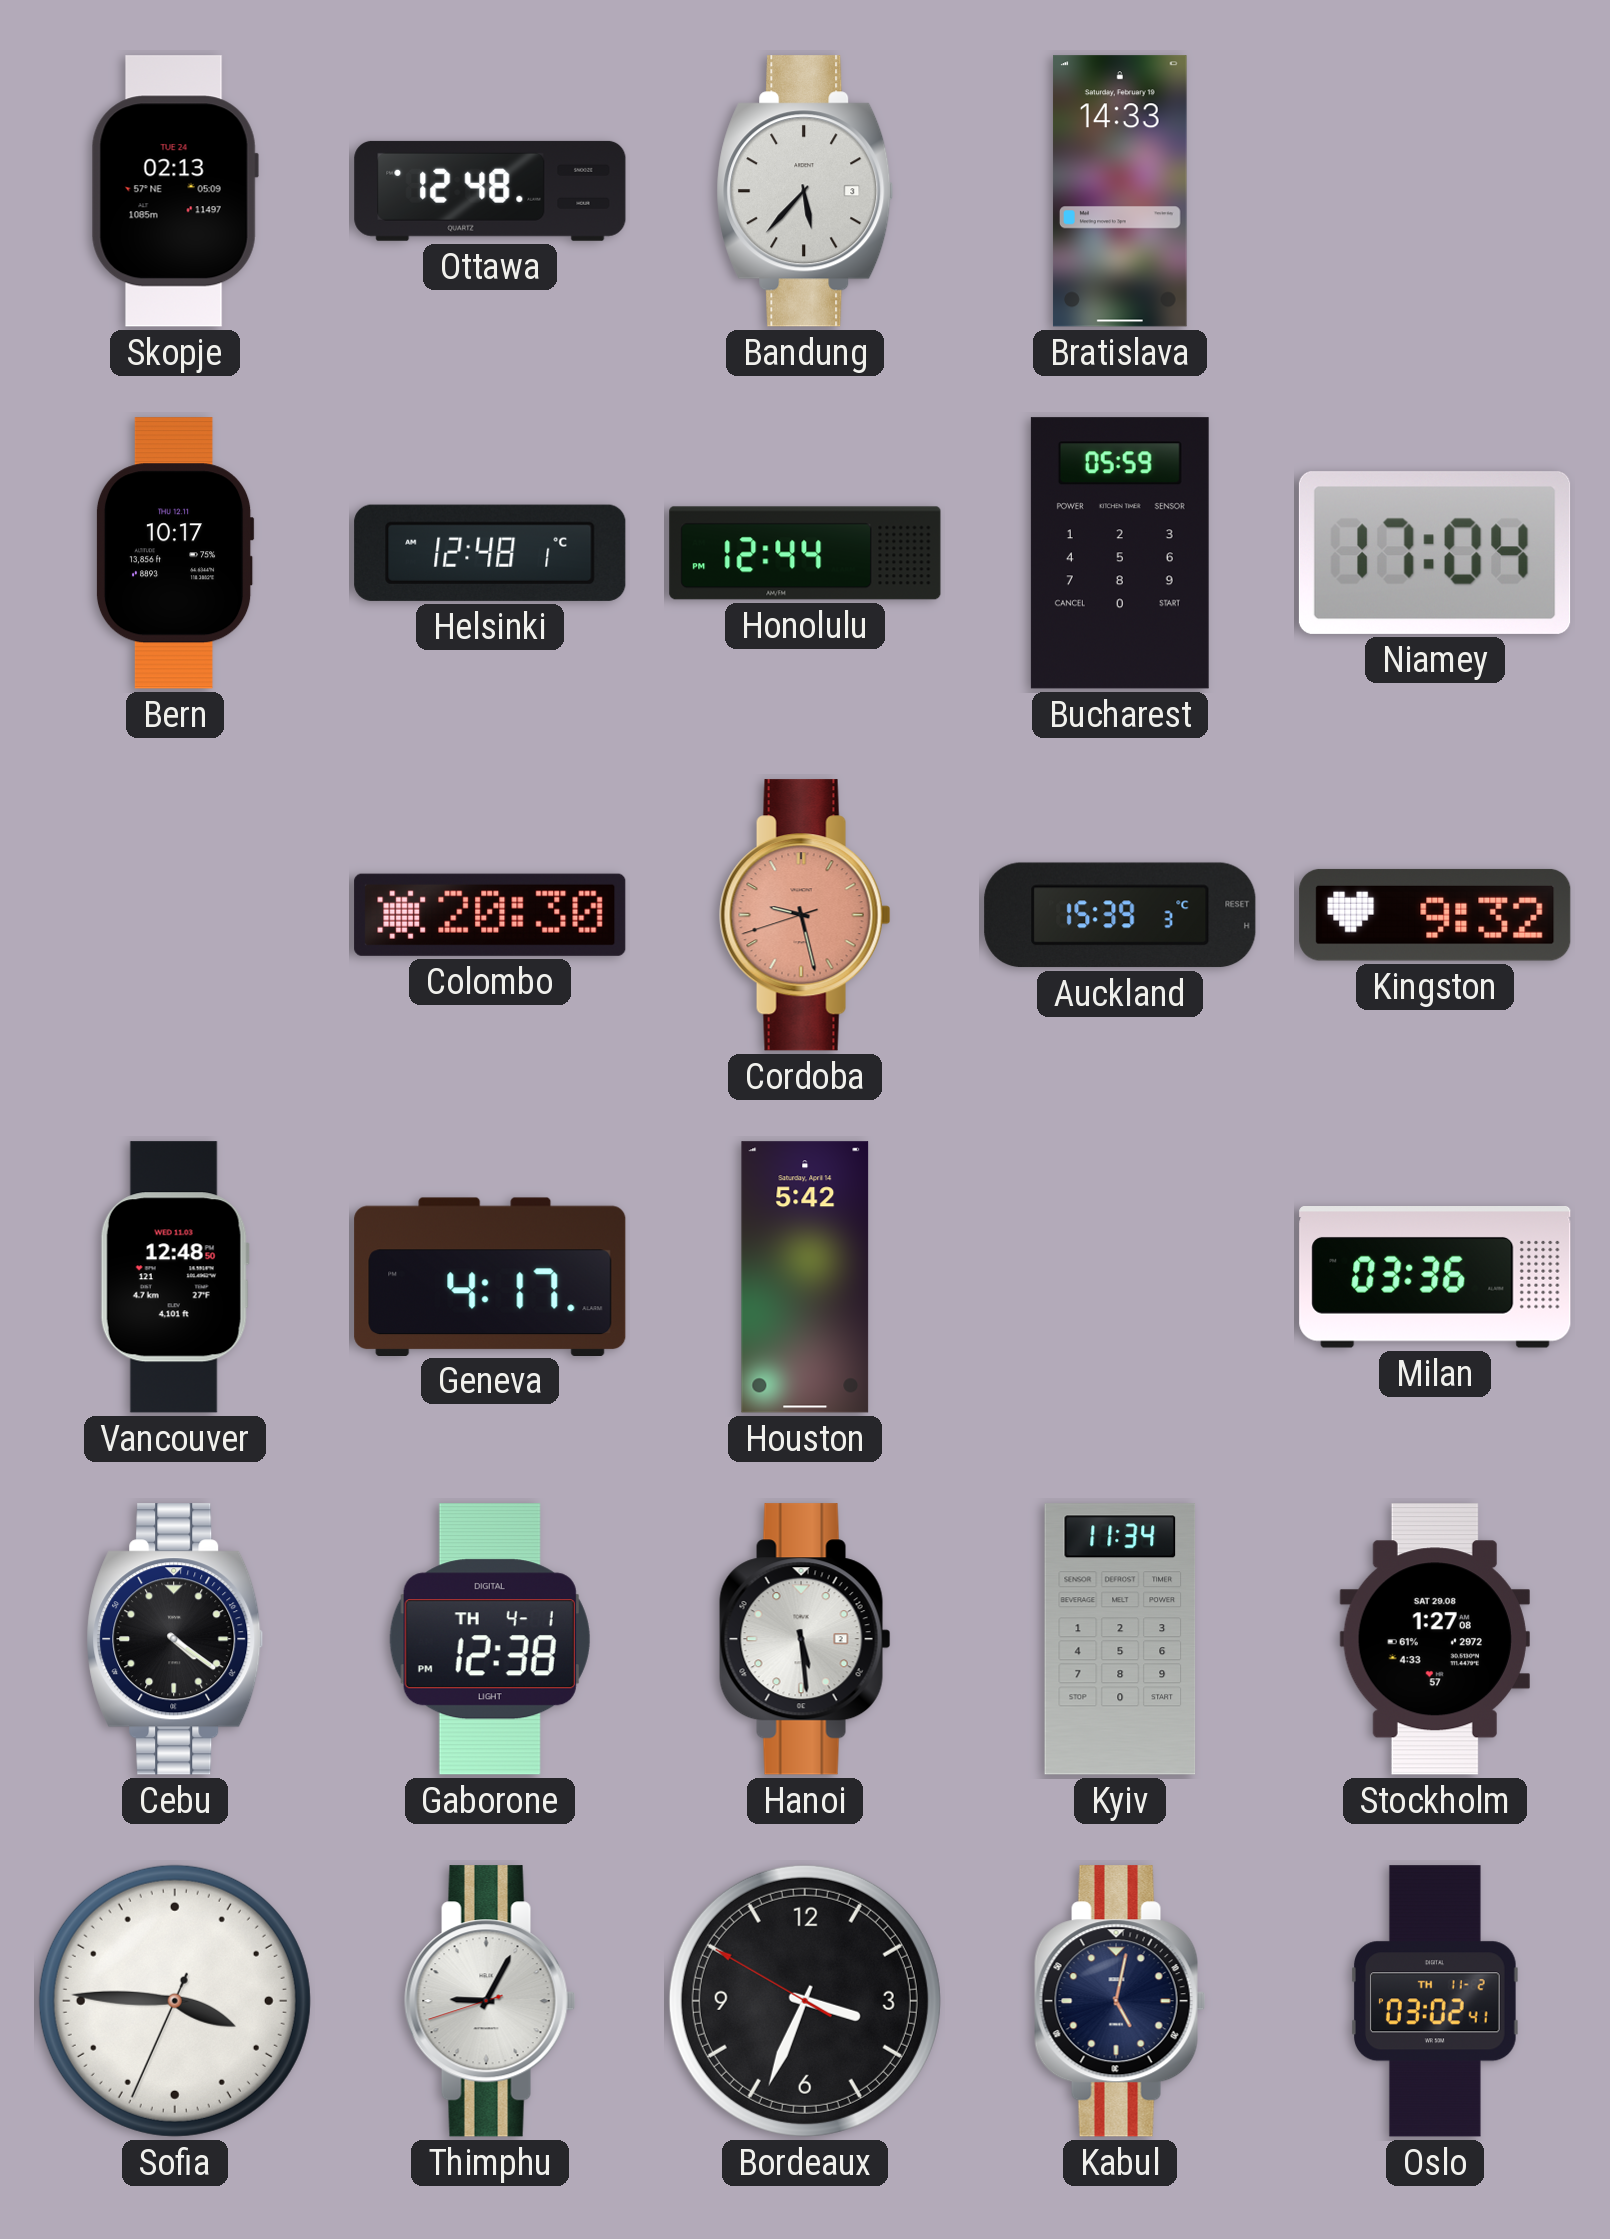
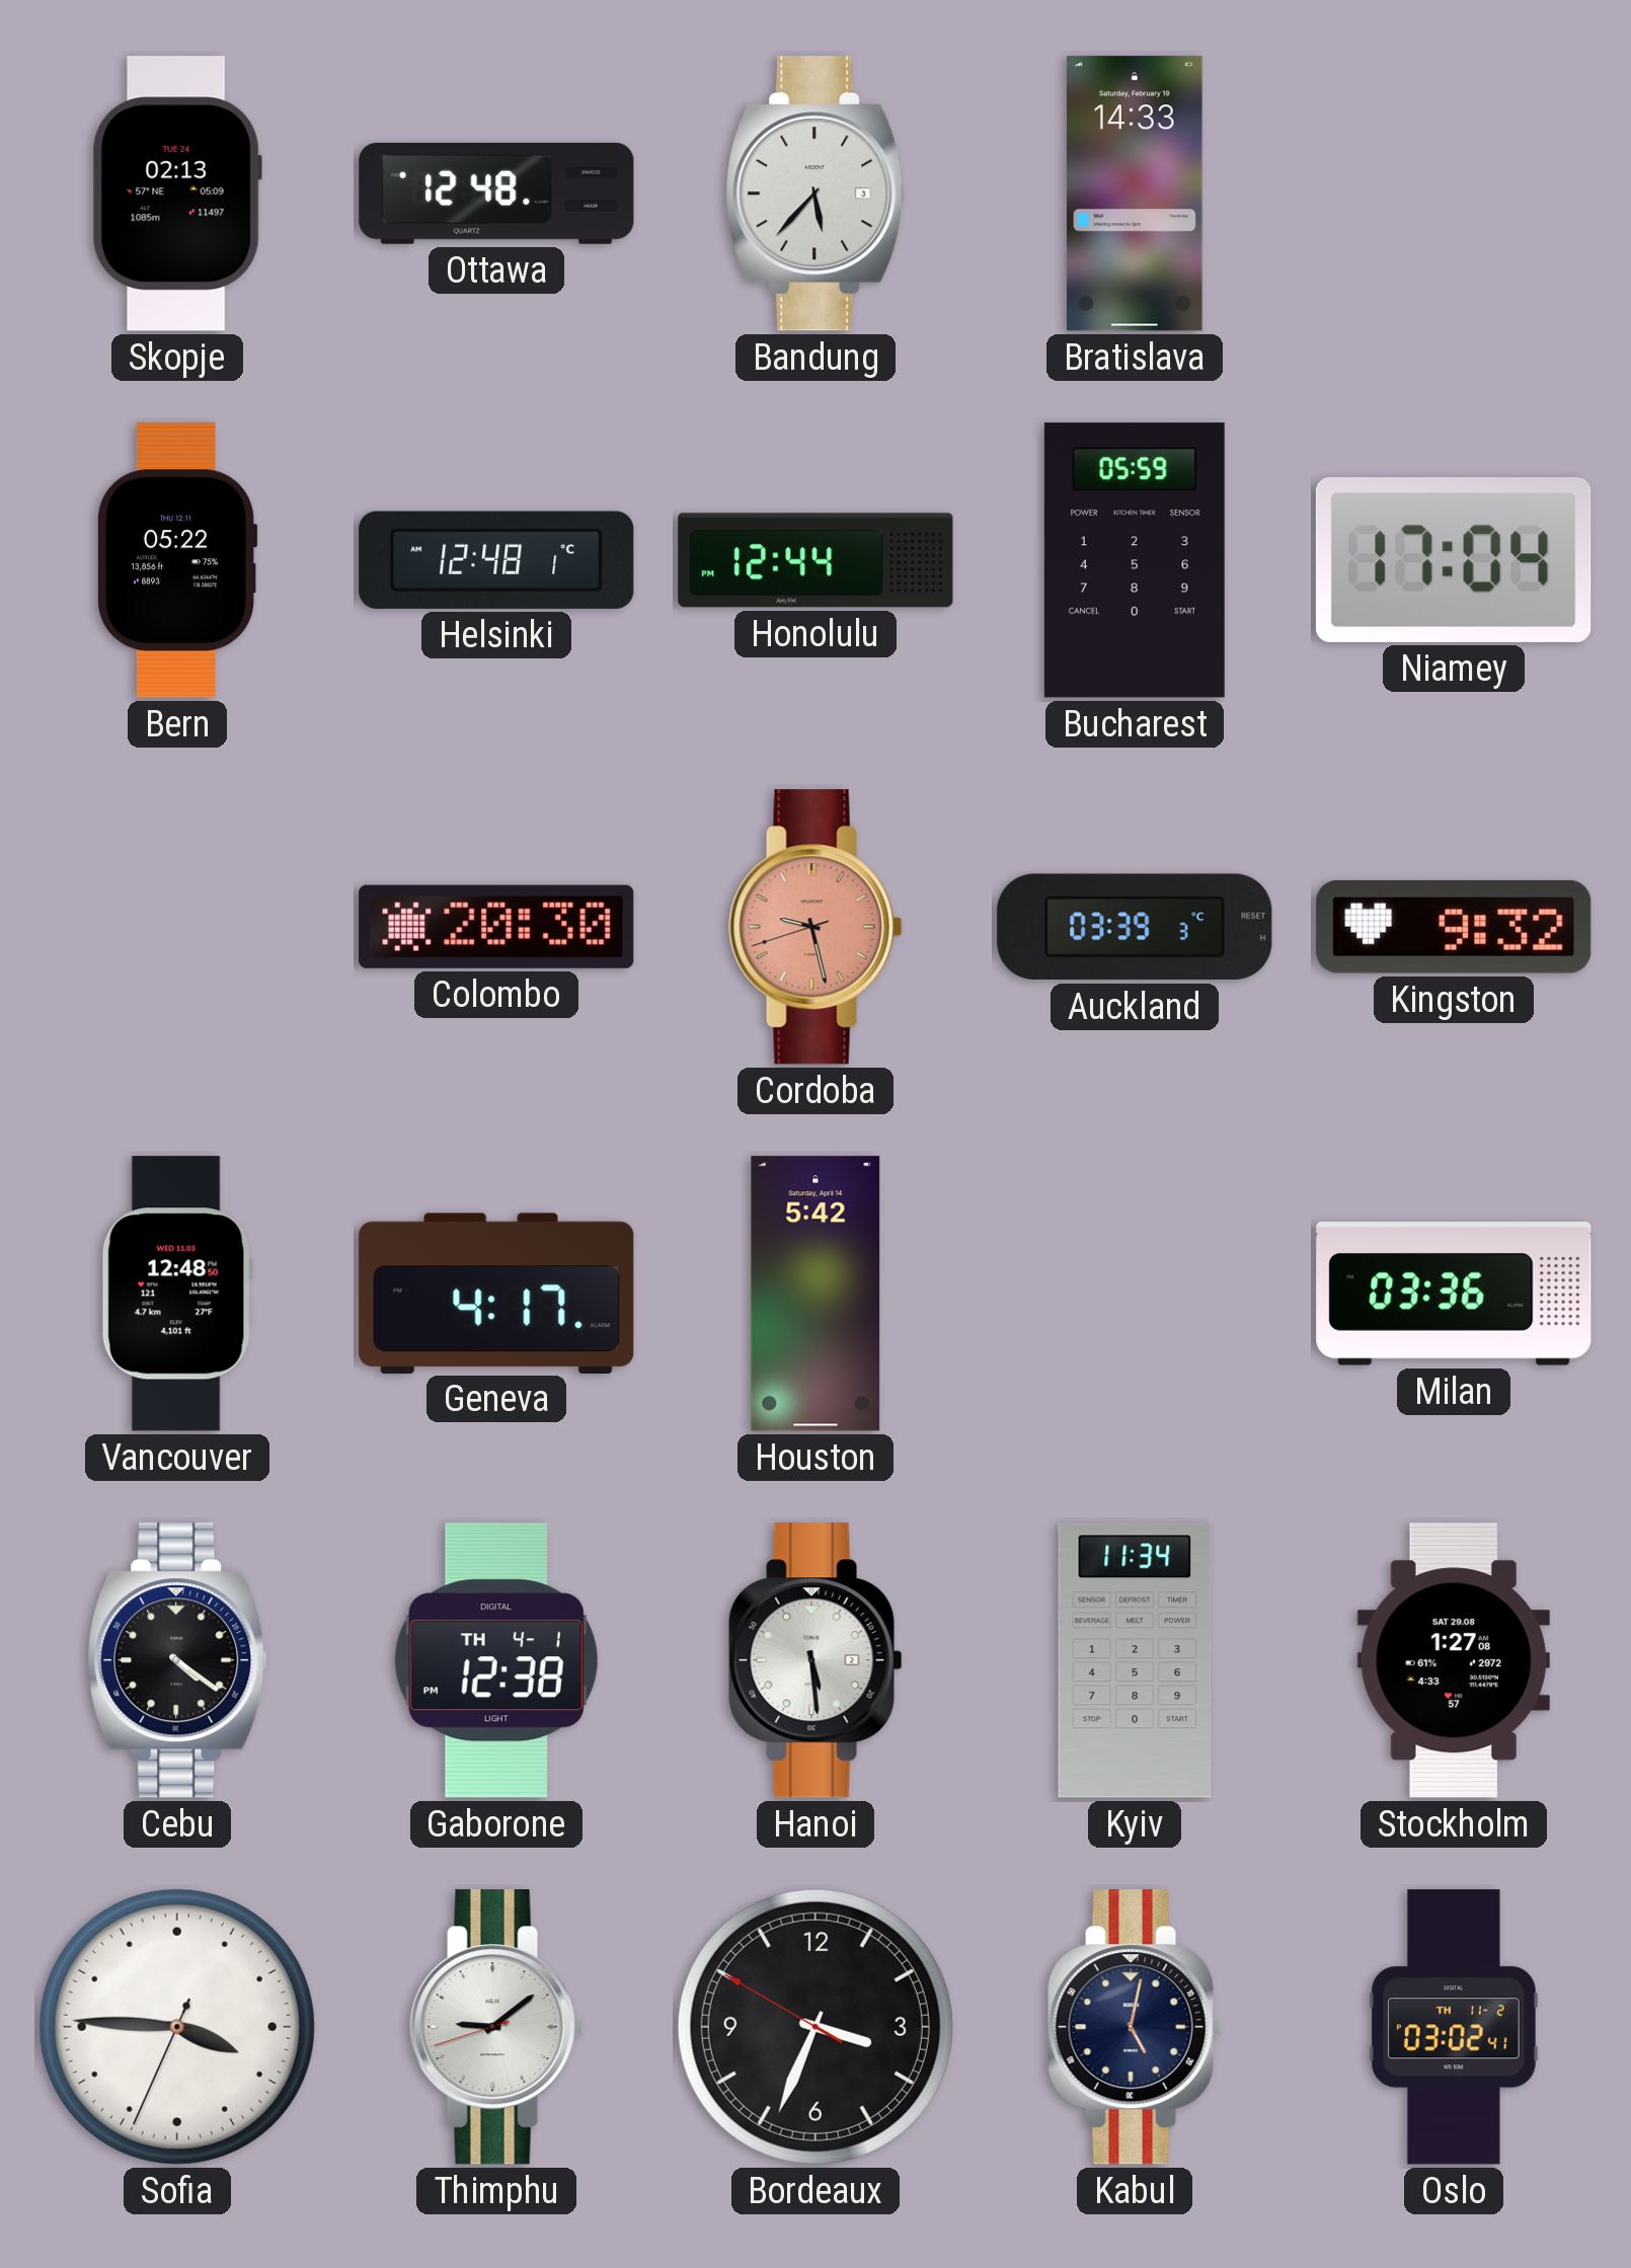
Bern: 10:17 -> 05:22
Auckland: 15:39 -> 03:39
Thimphu: 9:04 -> 9:08
